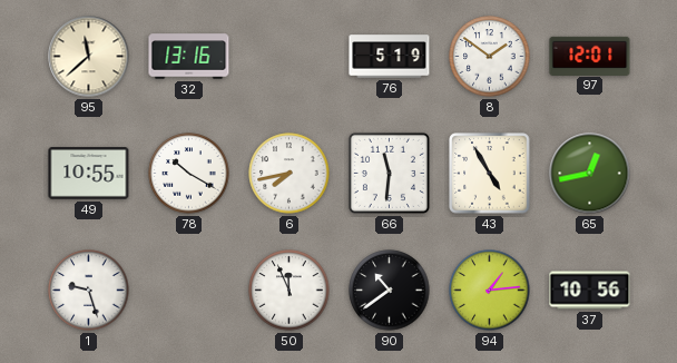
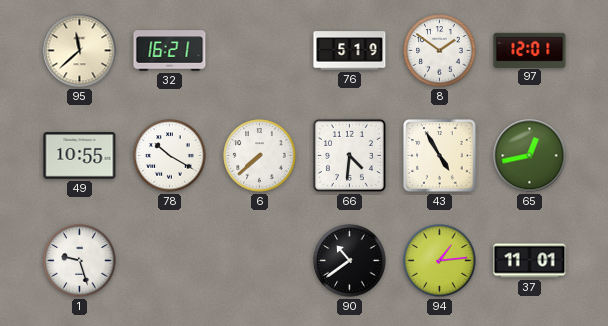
32: 13:16 -> 16:21
6: 7:43 -> 7:38
66: 11:31 -> 4:31
50: 11:56 -> none
37: 10:56 -> 11:01
